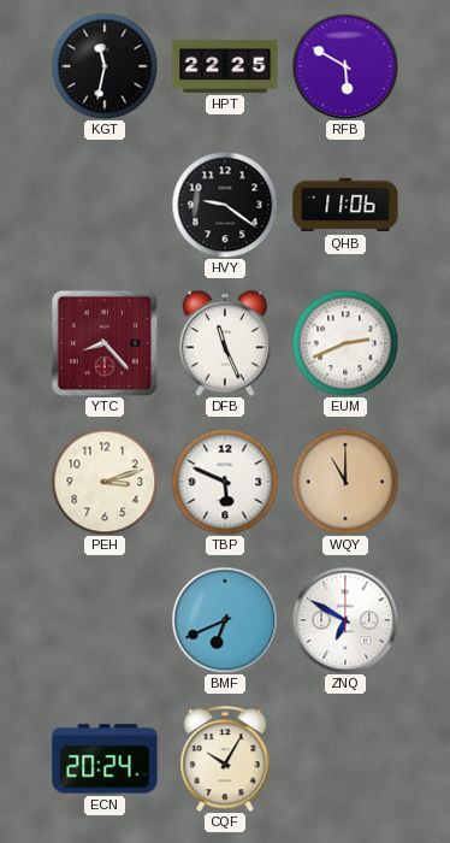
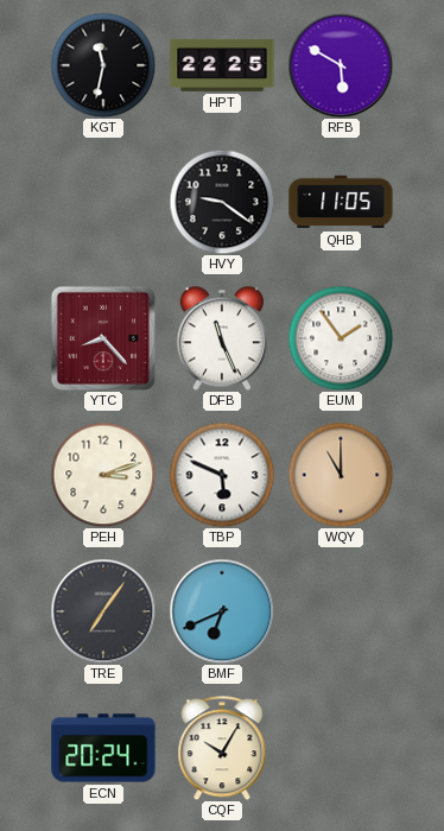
QHB: 11:06 -> 11:05
EUM: 2:41 -> 1:54
TRE: none -> 7:06
ZNQ: 6:50 -> none
